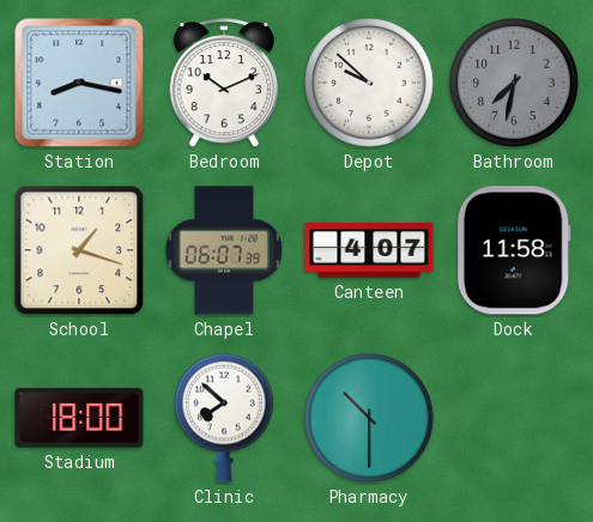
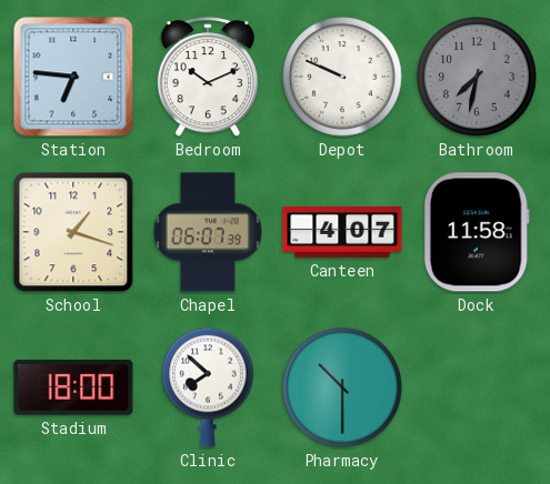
Station: 8:17 -> 6:46
Depot: 9:52 -> 9:49
